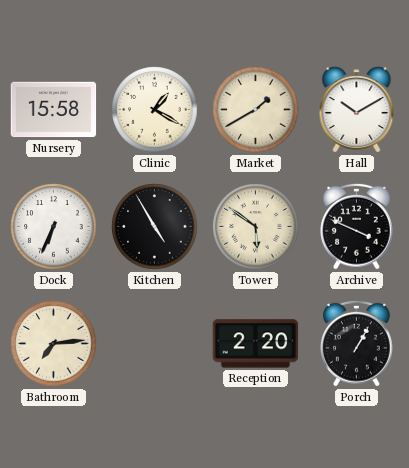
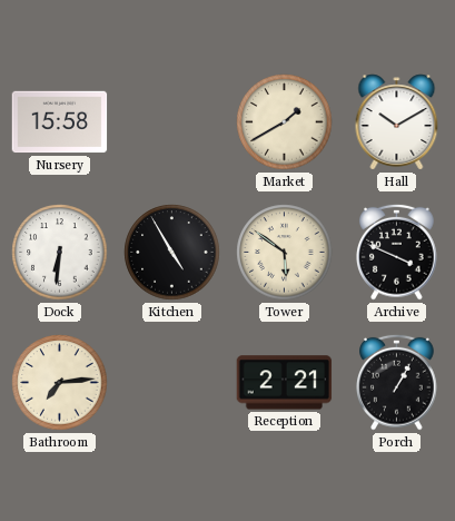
Clinic: 1:20 -> none
Dock: 6:34 -> 6:31
Reception: 2:20 -> 2:21
